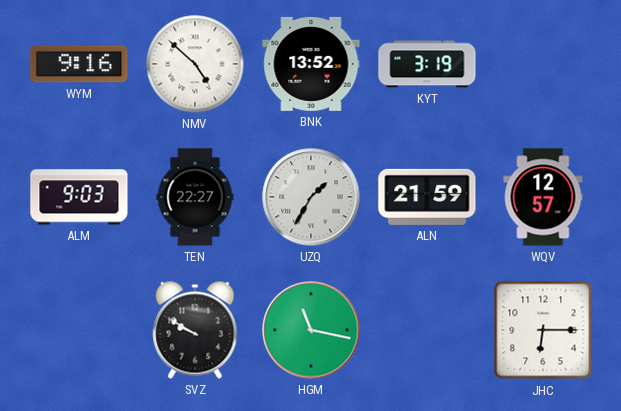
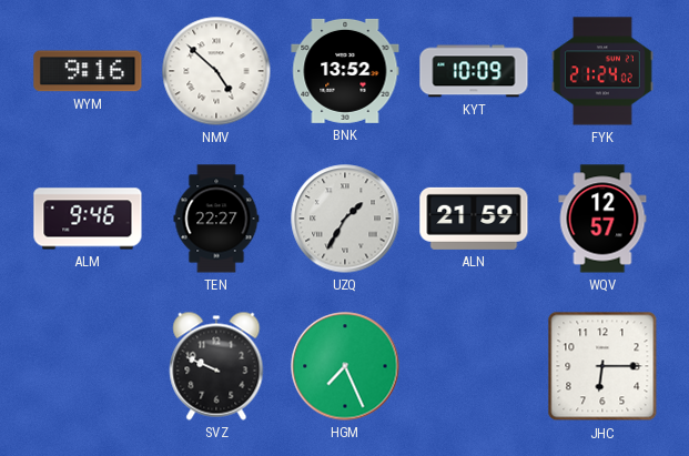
KYT: 3:19 -> 10:09
FYK: none -> 21:24
ALM: 9:03 -> 9:46
SVZ: 9:50 -> 9:49
HGM: 11:17 -> 7:26
